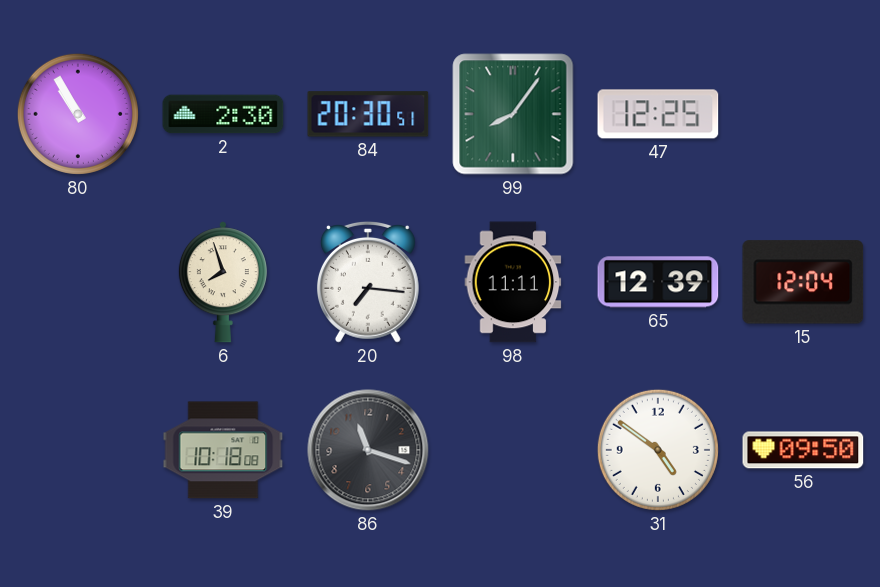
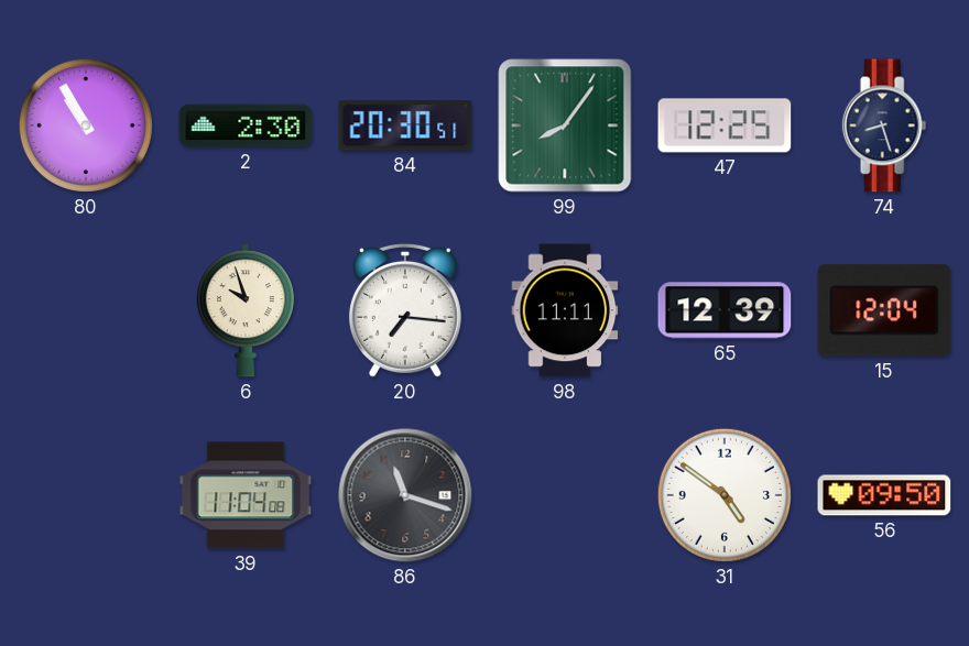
74: none -> 8:27
6: 7:57 -> 9:57
39: 10:18 -> 11:04
